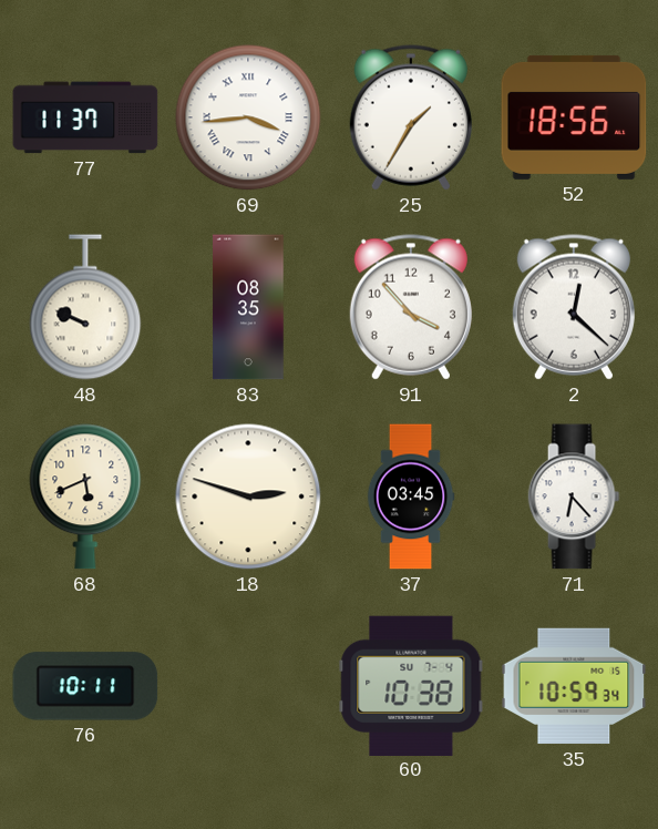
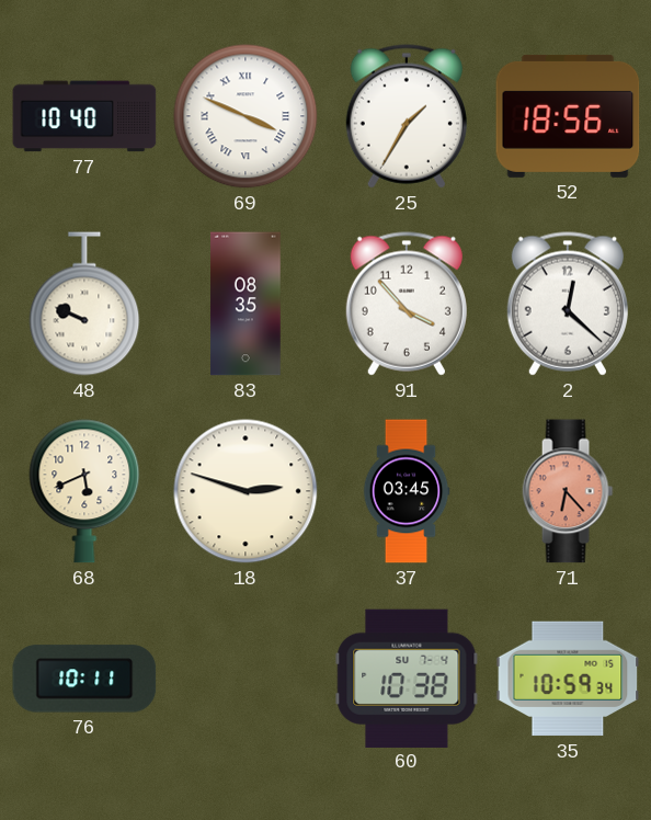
77: 11:37 -> 10:40
69: 3:44 -> 3:49
71 dial: white -> salmon
